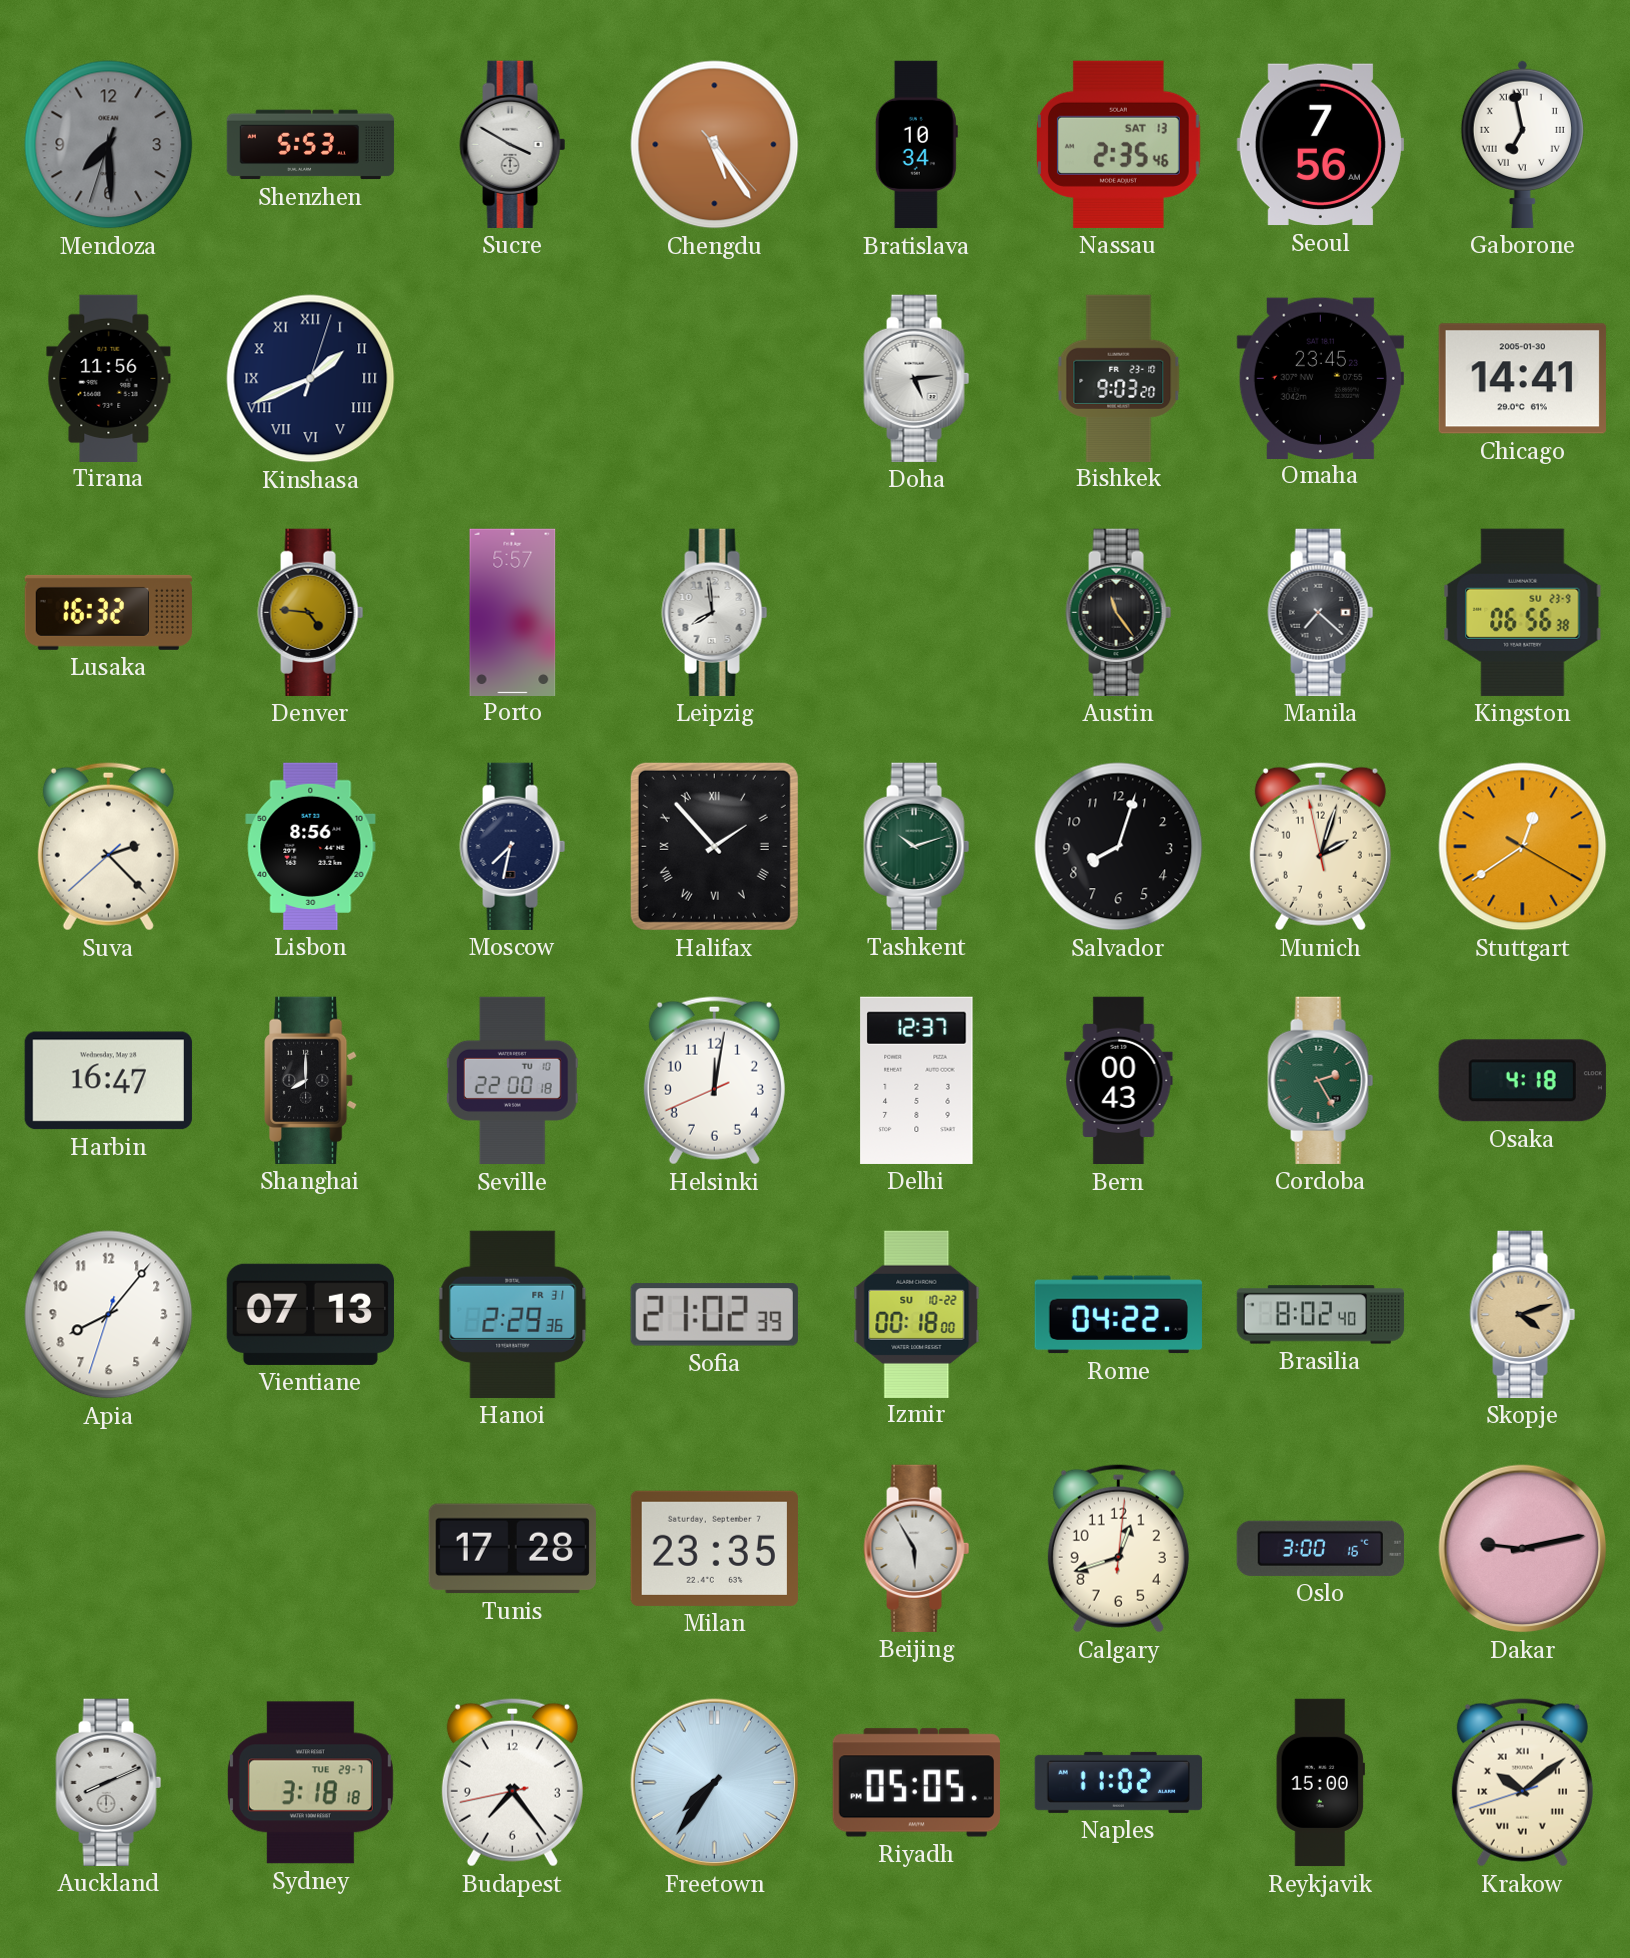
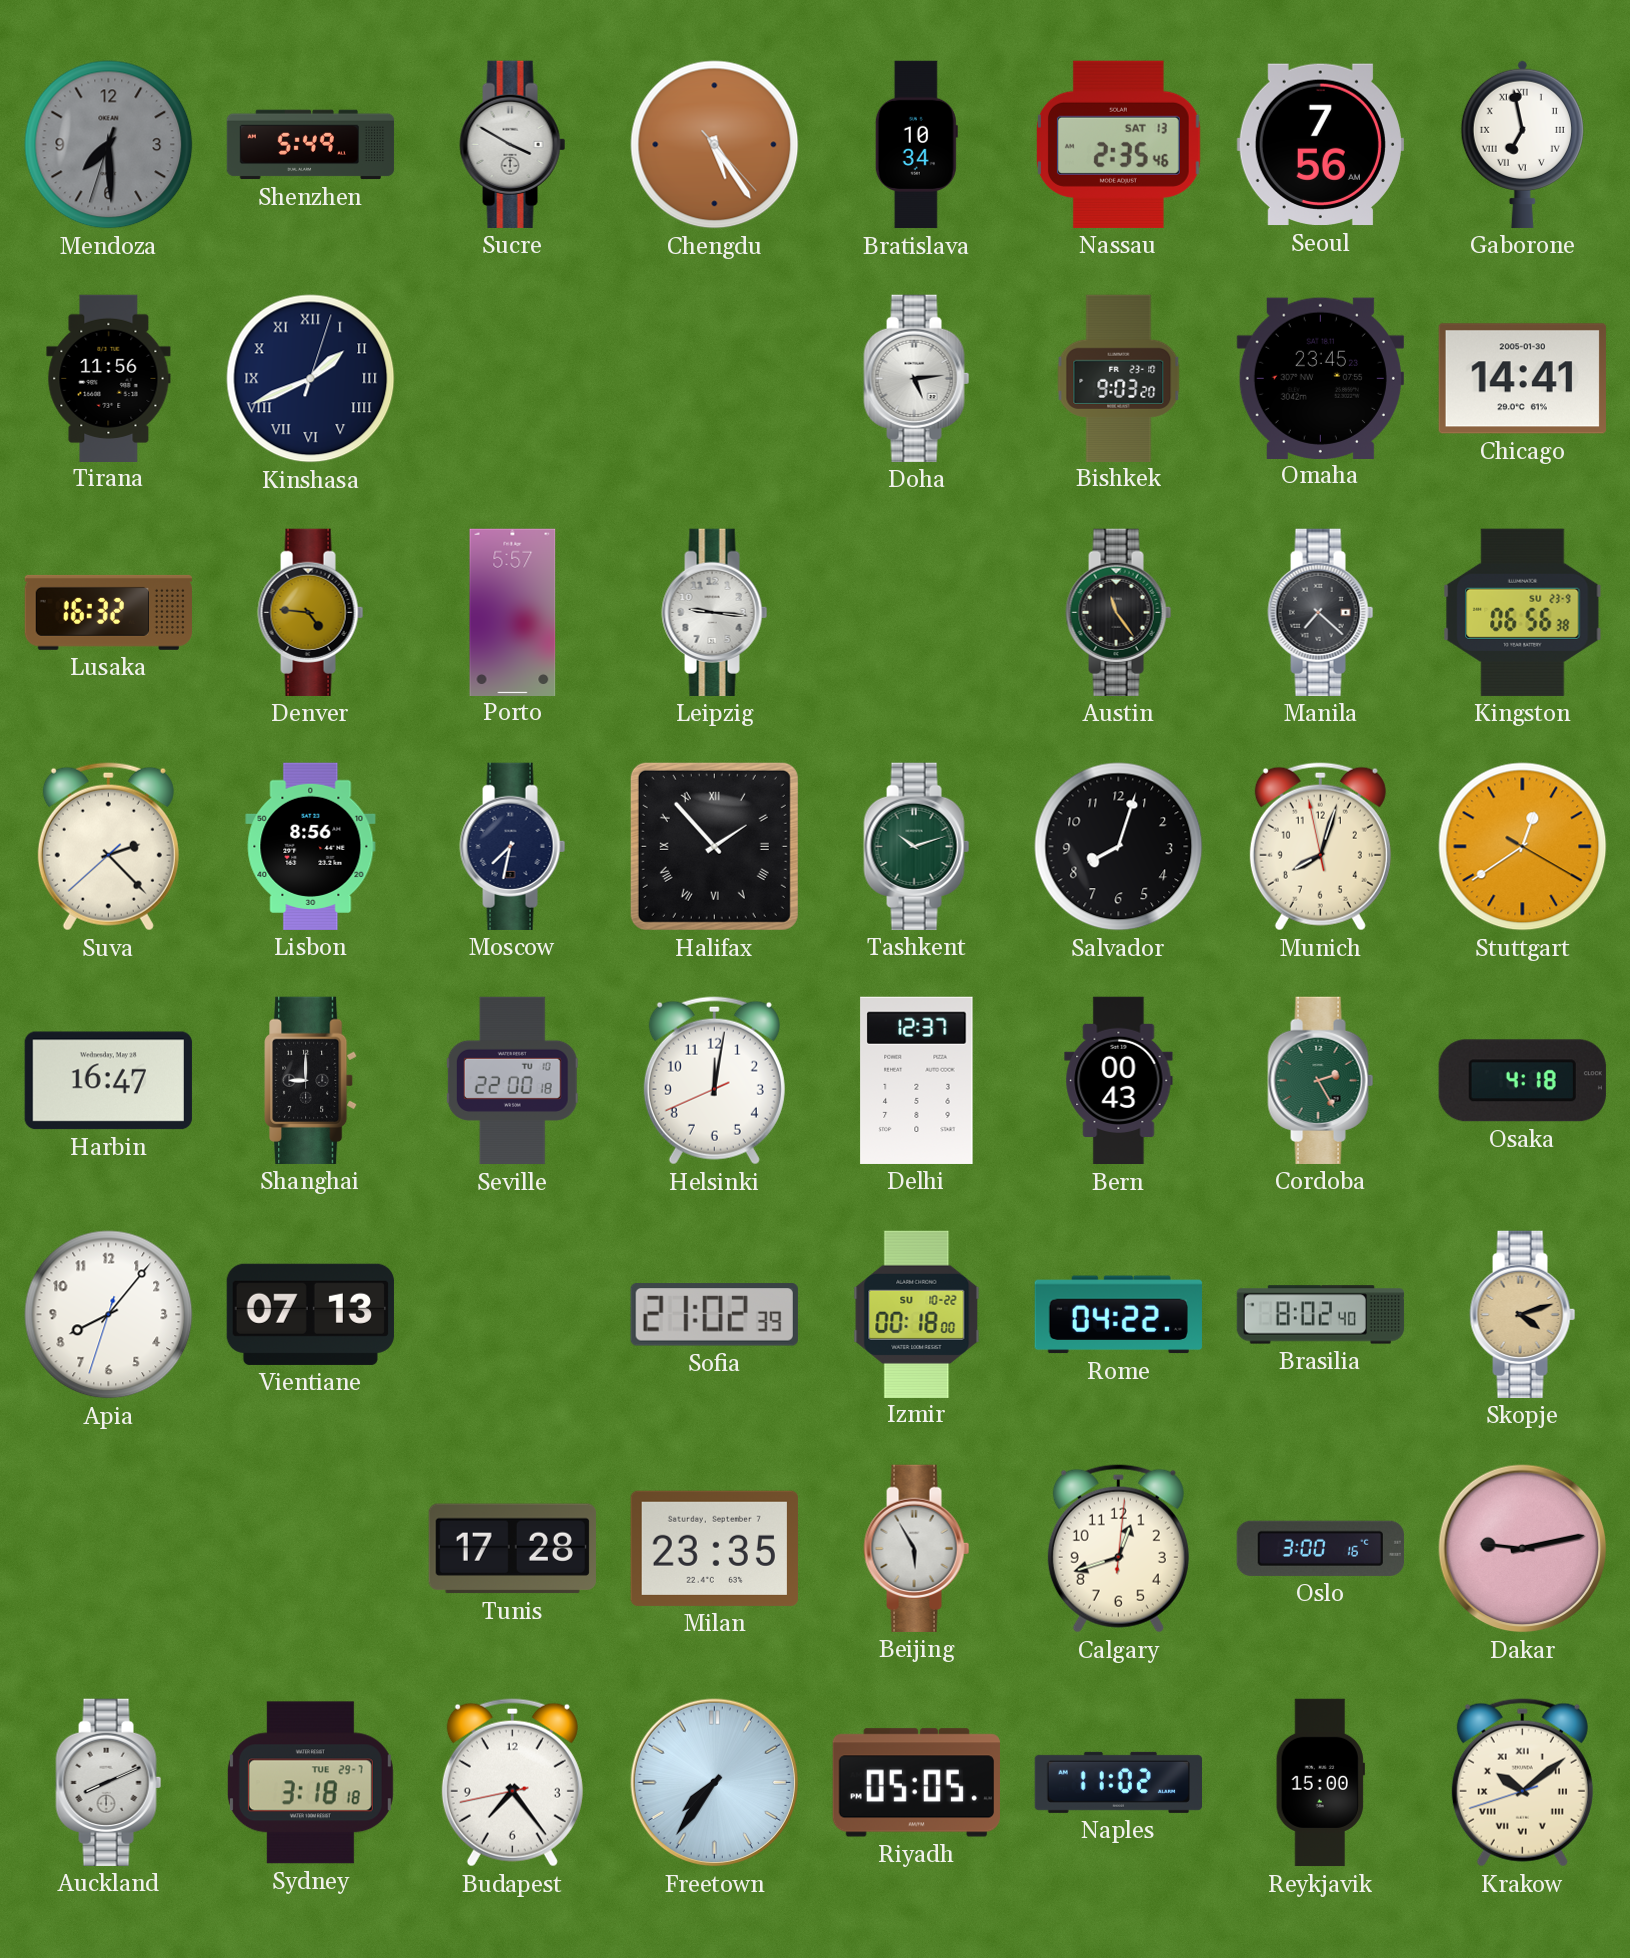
Shenzhen: 5:53 -> 5:49
Leipzig: 7:59 -> 9:16
Munich: 2:02 -> 8:02
Shanghai: 8:00 -> 9:00
Hanoi: 2:29 -> none
